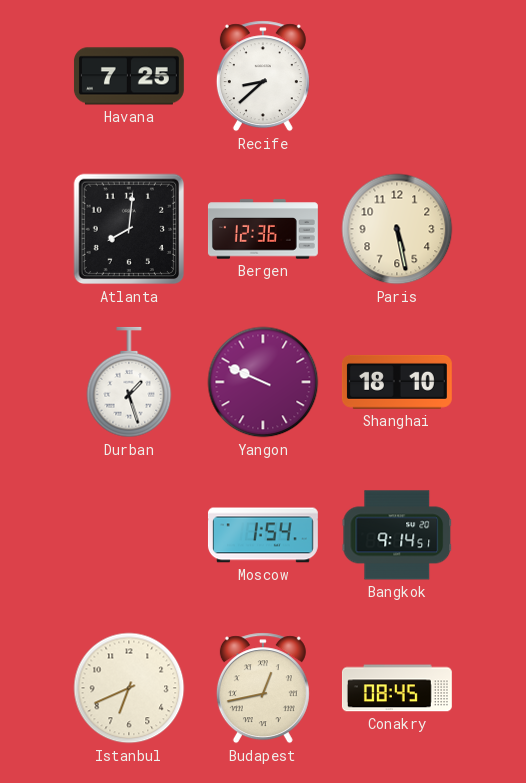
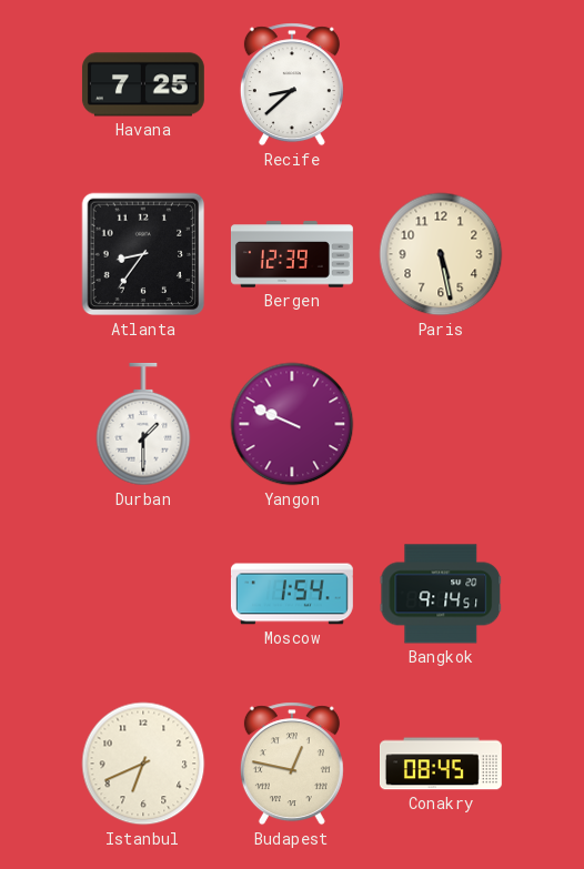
Atlanta: 8:01 -> 8:36
Bergen: 12:36 -> 12:39
Durban: 1:27 -> 1:30
Shanghai: 18:10 -> none
Budapest: 12:43 -> 12:47
